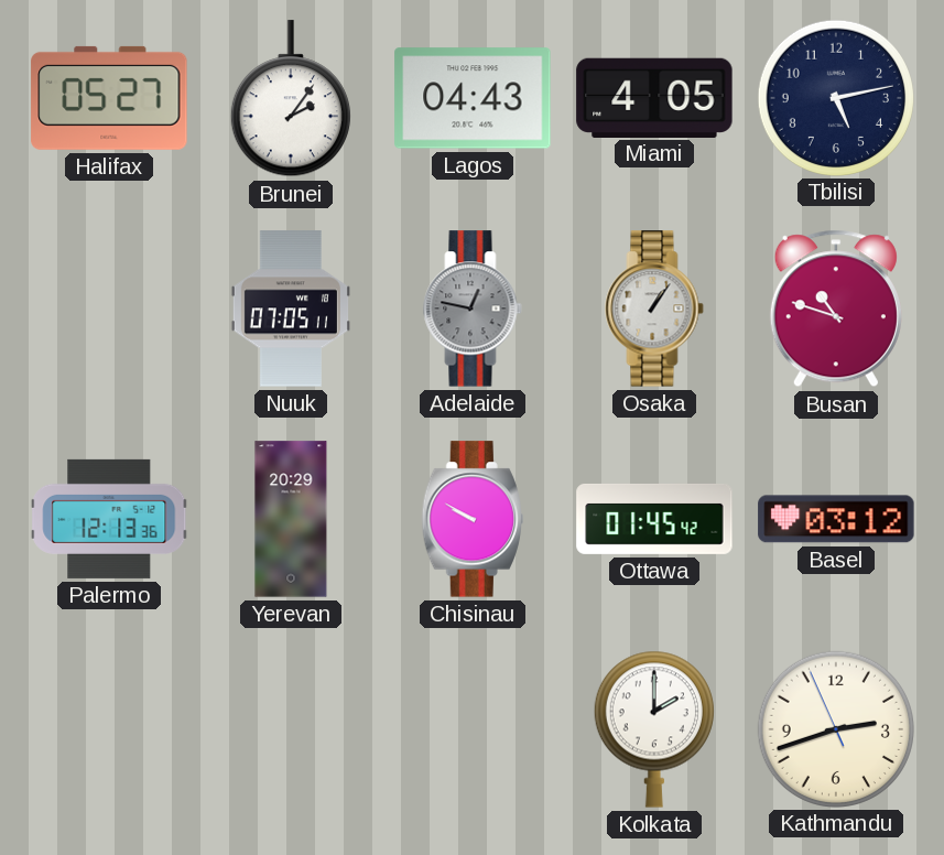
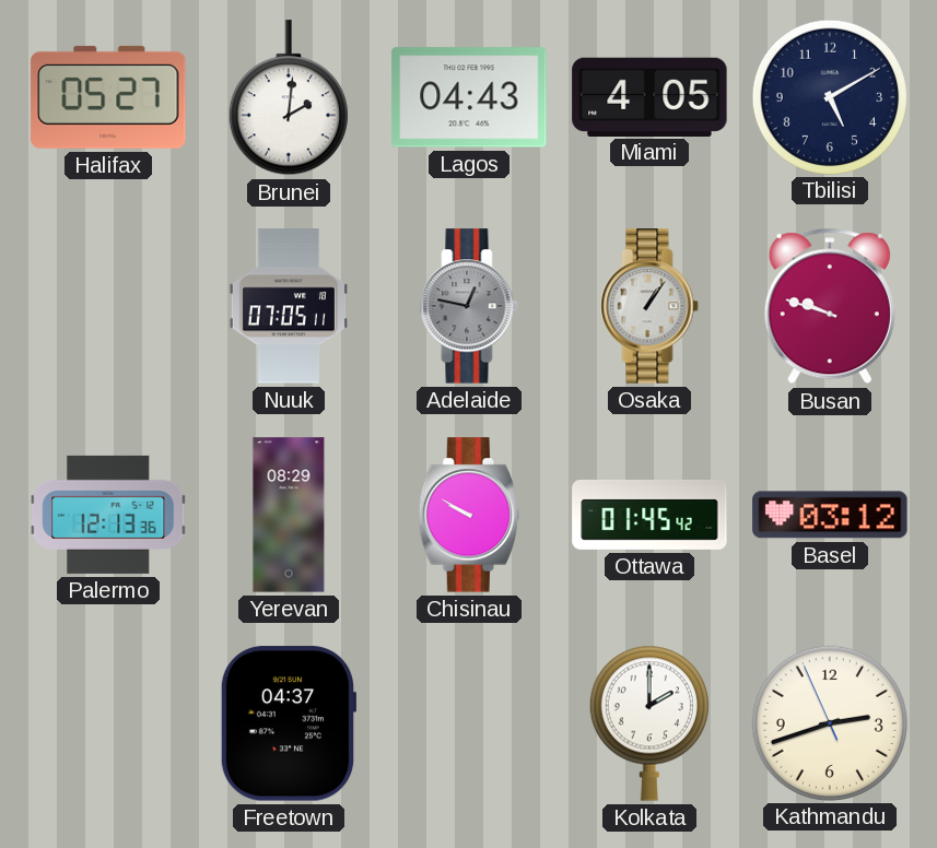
Brunei: 2:06 -> 2:01
Tbilisi: 5:13 -> 5:10
Busan: 10:48 -> 9:48
Yerevan: 20:29 -> 08:29
Freetown: none -> 04:37
